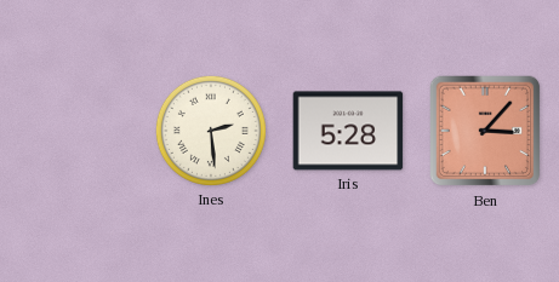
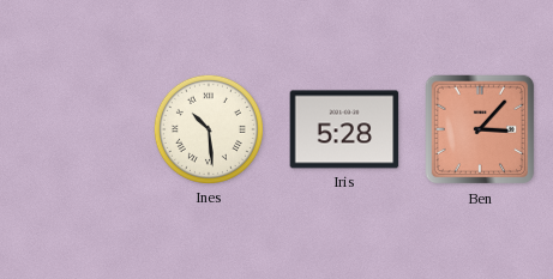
Ines: 2:29 -> 10:29
